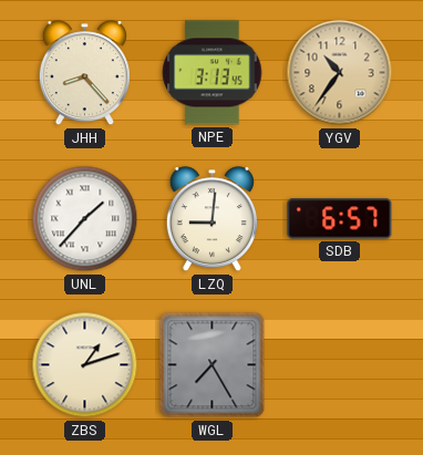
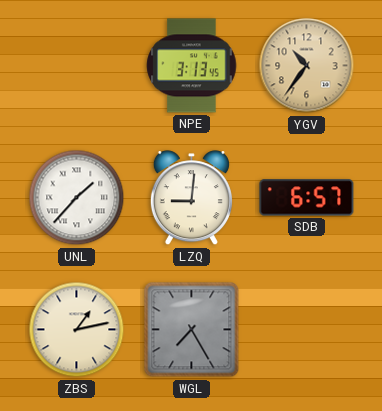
JHH: 8:23 -> none
ZBS: 1:12 -> 1:13
